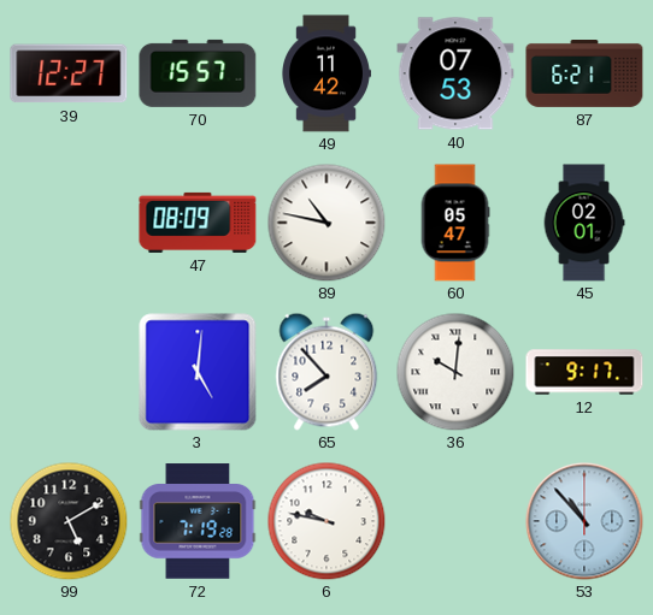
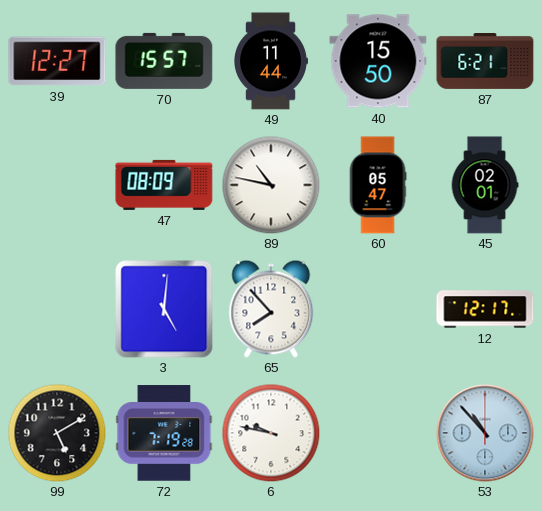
49: 11:42 -> 11:44
40: 07:53 -> 15:50
36: 10:01 -> none
12: 9:17 -> 12:17
